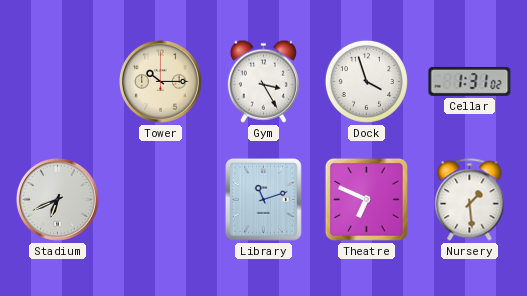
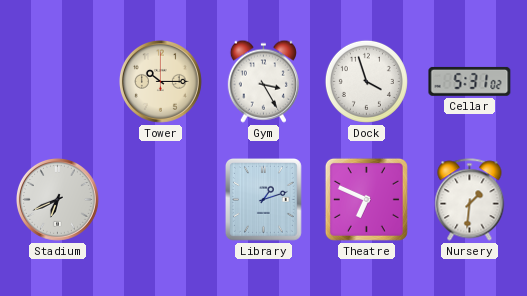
Cellar: 1:31 -> 5:31
Library: 11:12 -> 1:12
Nursery: 1:29 -> 1:31
